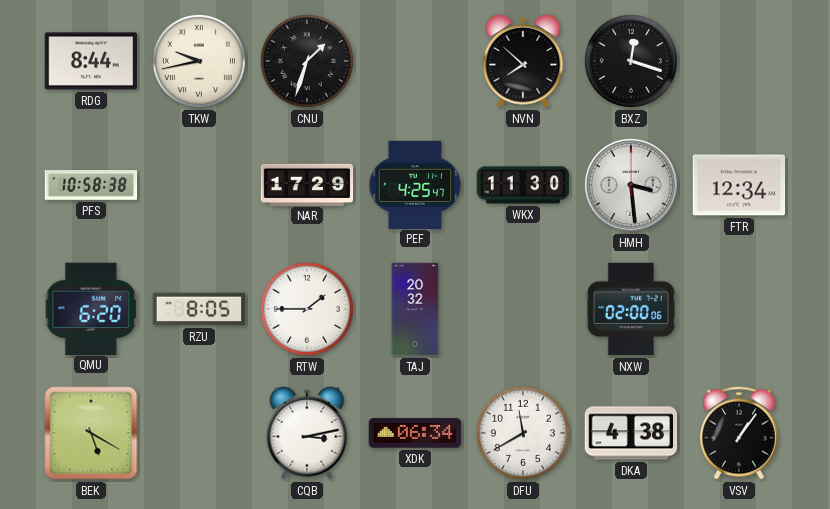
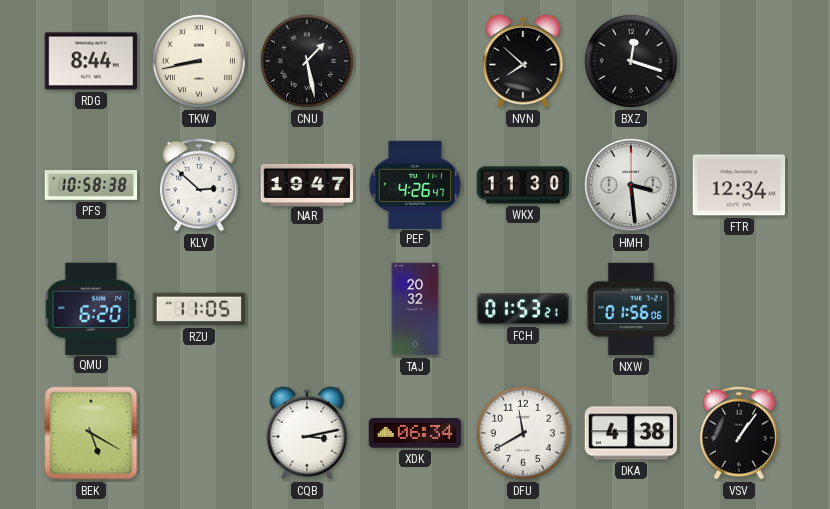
TKW: 9:43 -> 8:43
CNU: 1:33 -> 1:28
KLV: none -> 2:52
NAR: 17:29 -> 19:47
PEF: 4:25 -> 4:26
RZU: 8:05 -> 11:05
RTW: 1:45 -> none
FCH: none -> 01:53
NXW: 02:00 -> 01:56
